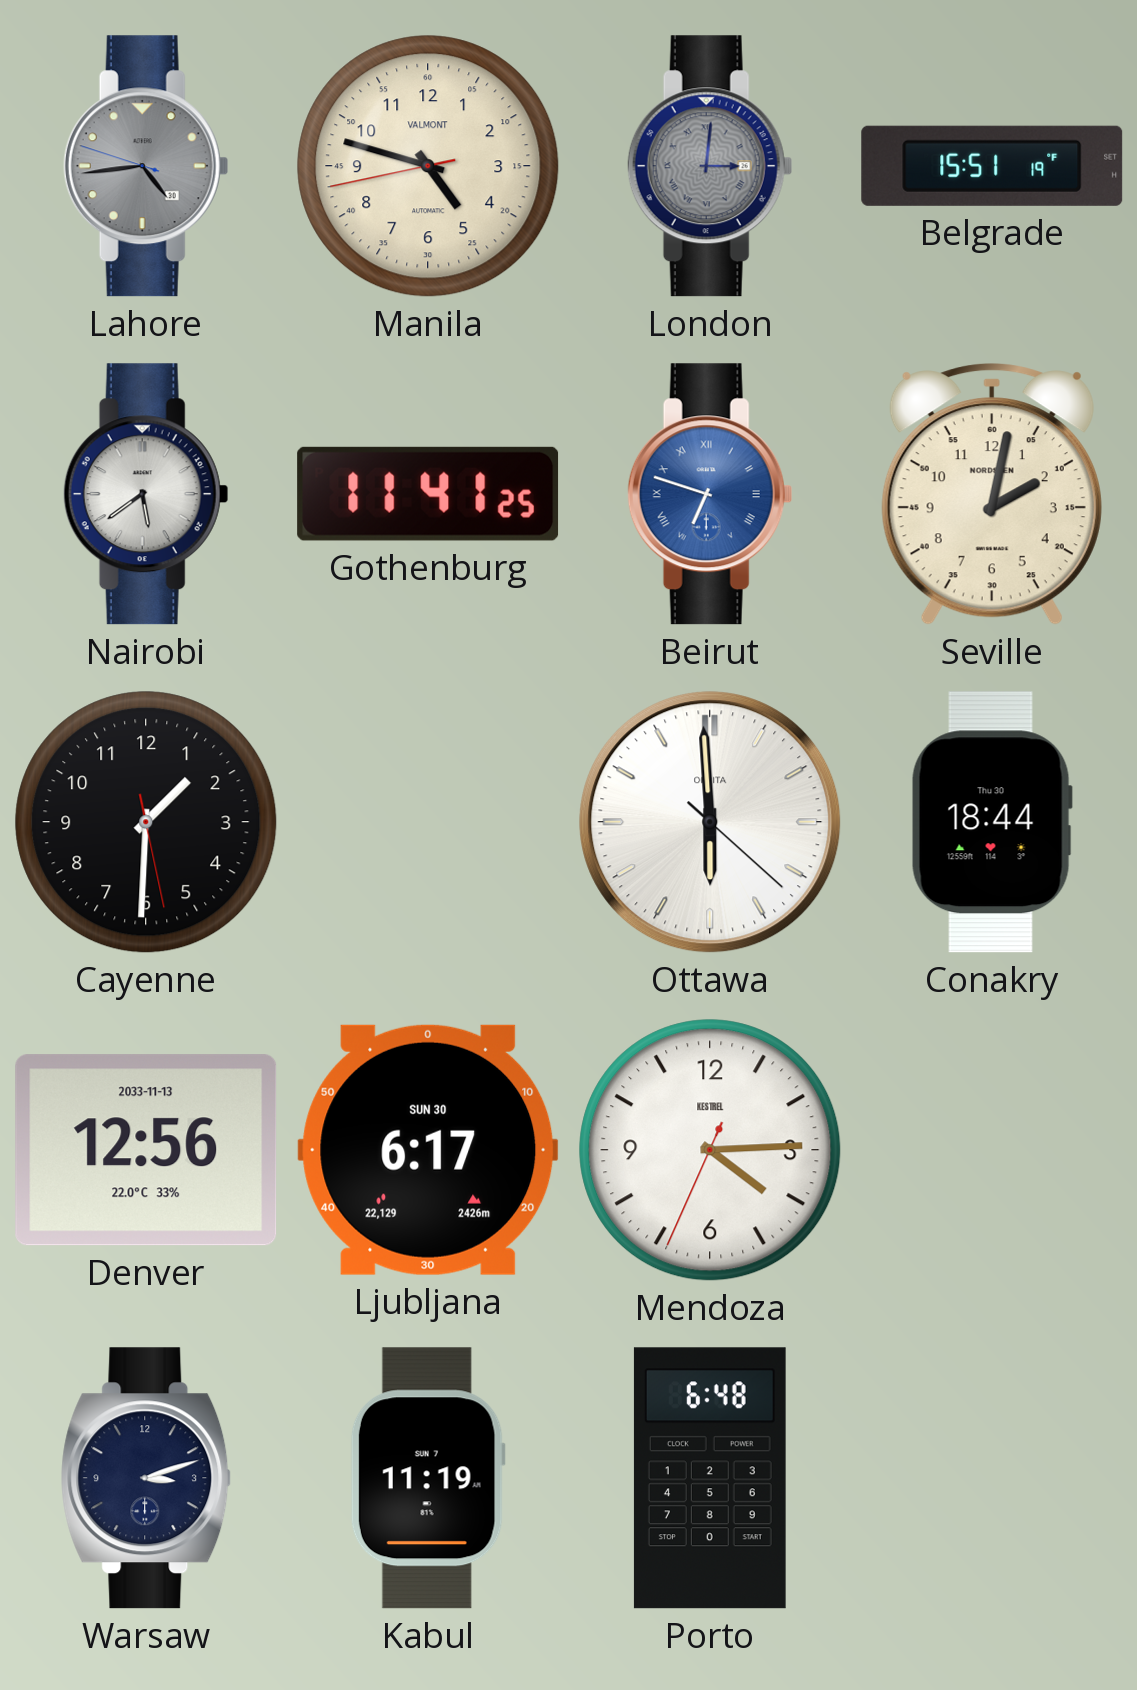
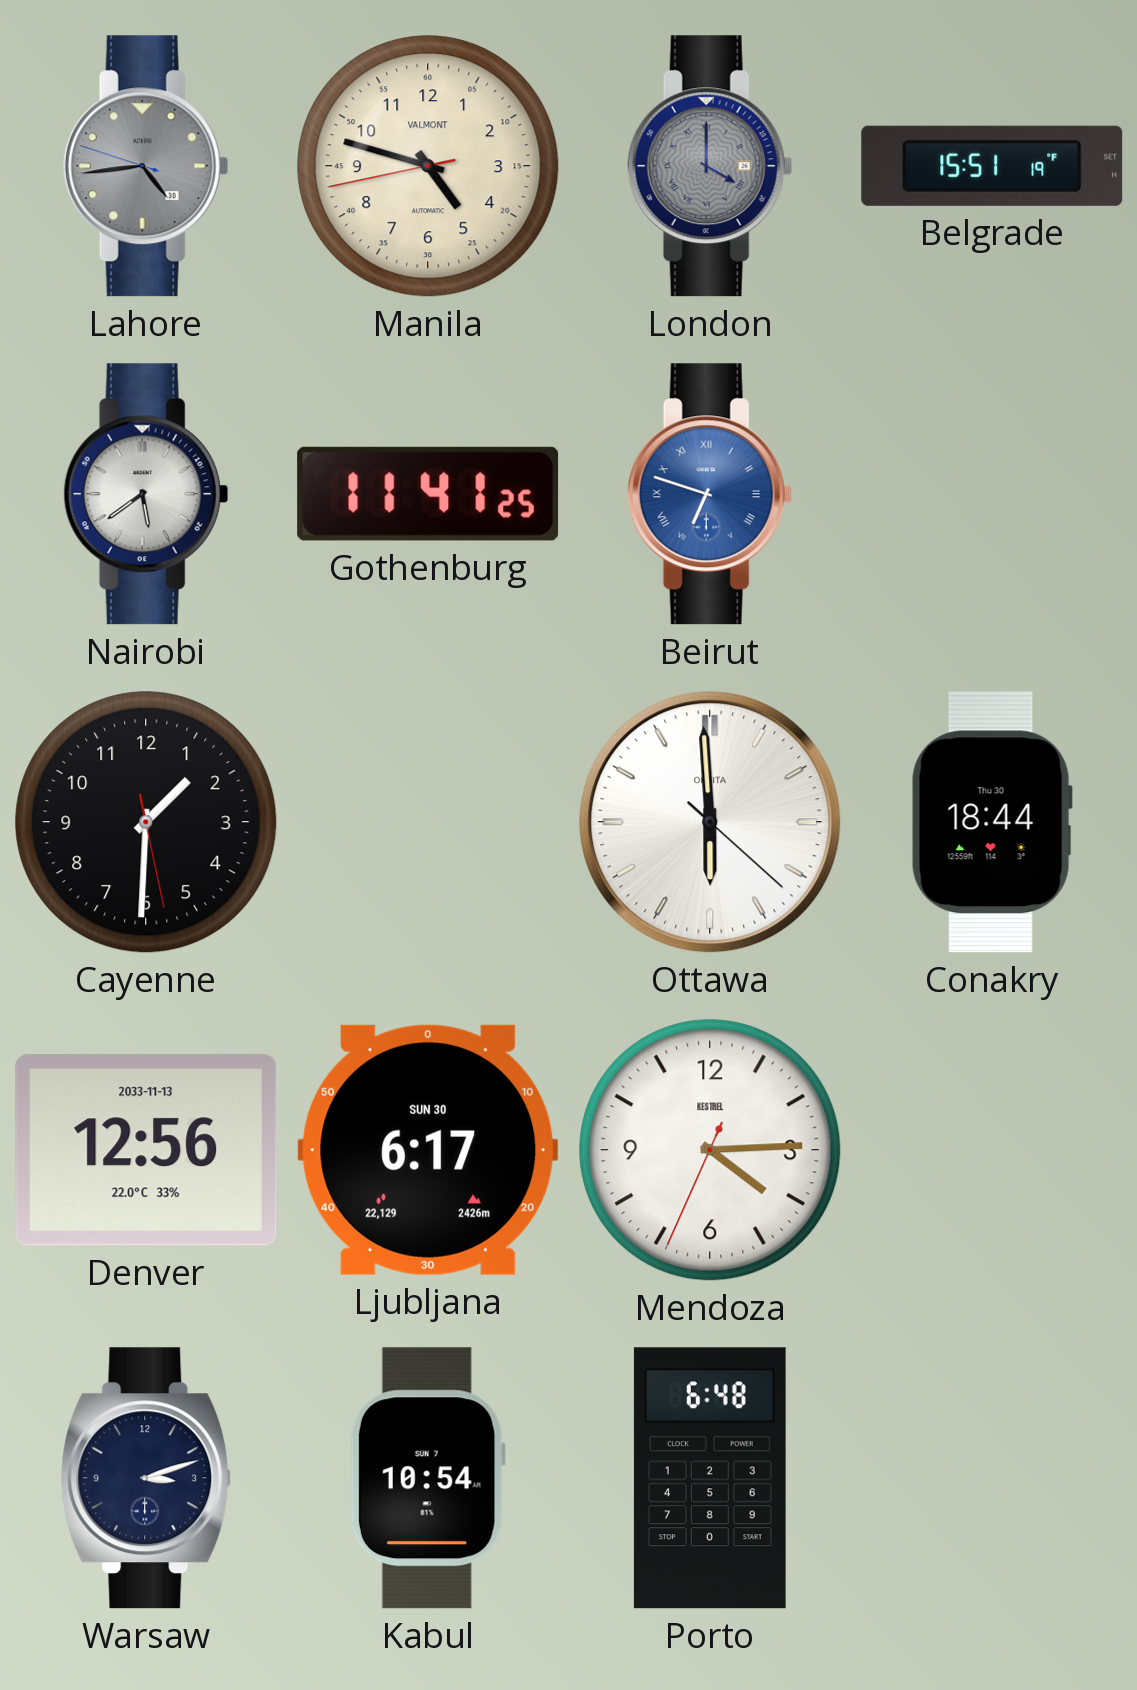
London: 3:01 -> 4:00
Seville: 2:02 -> none
Kabul: 11:19 -> 10:54
